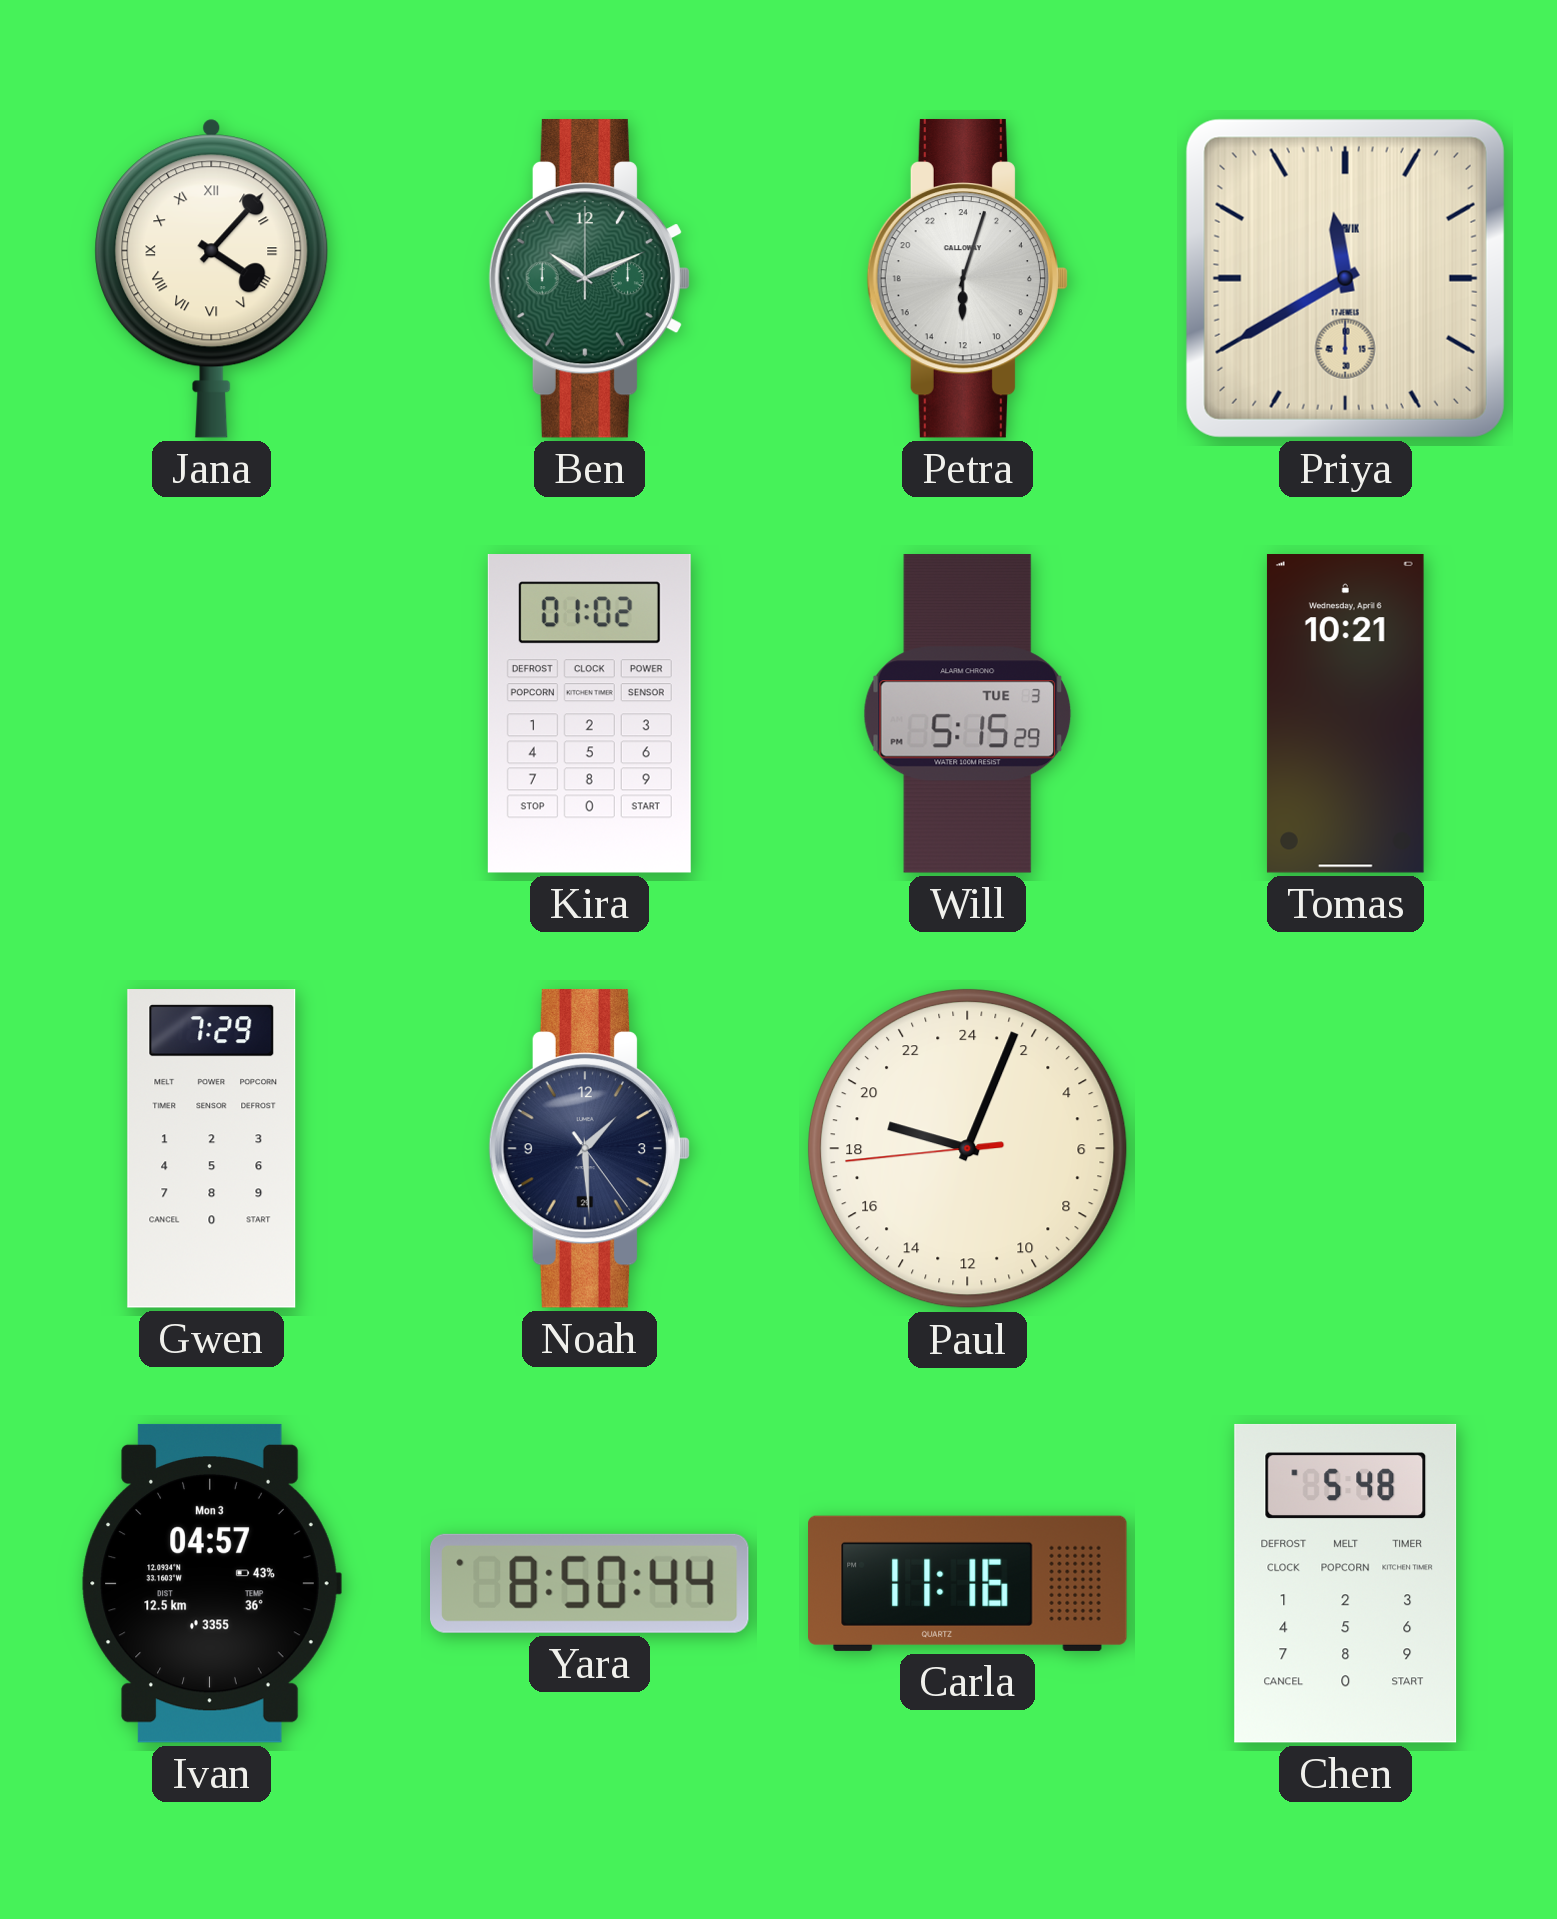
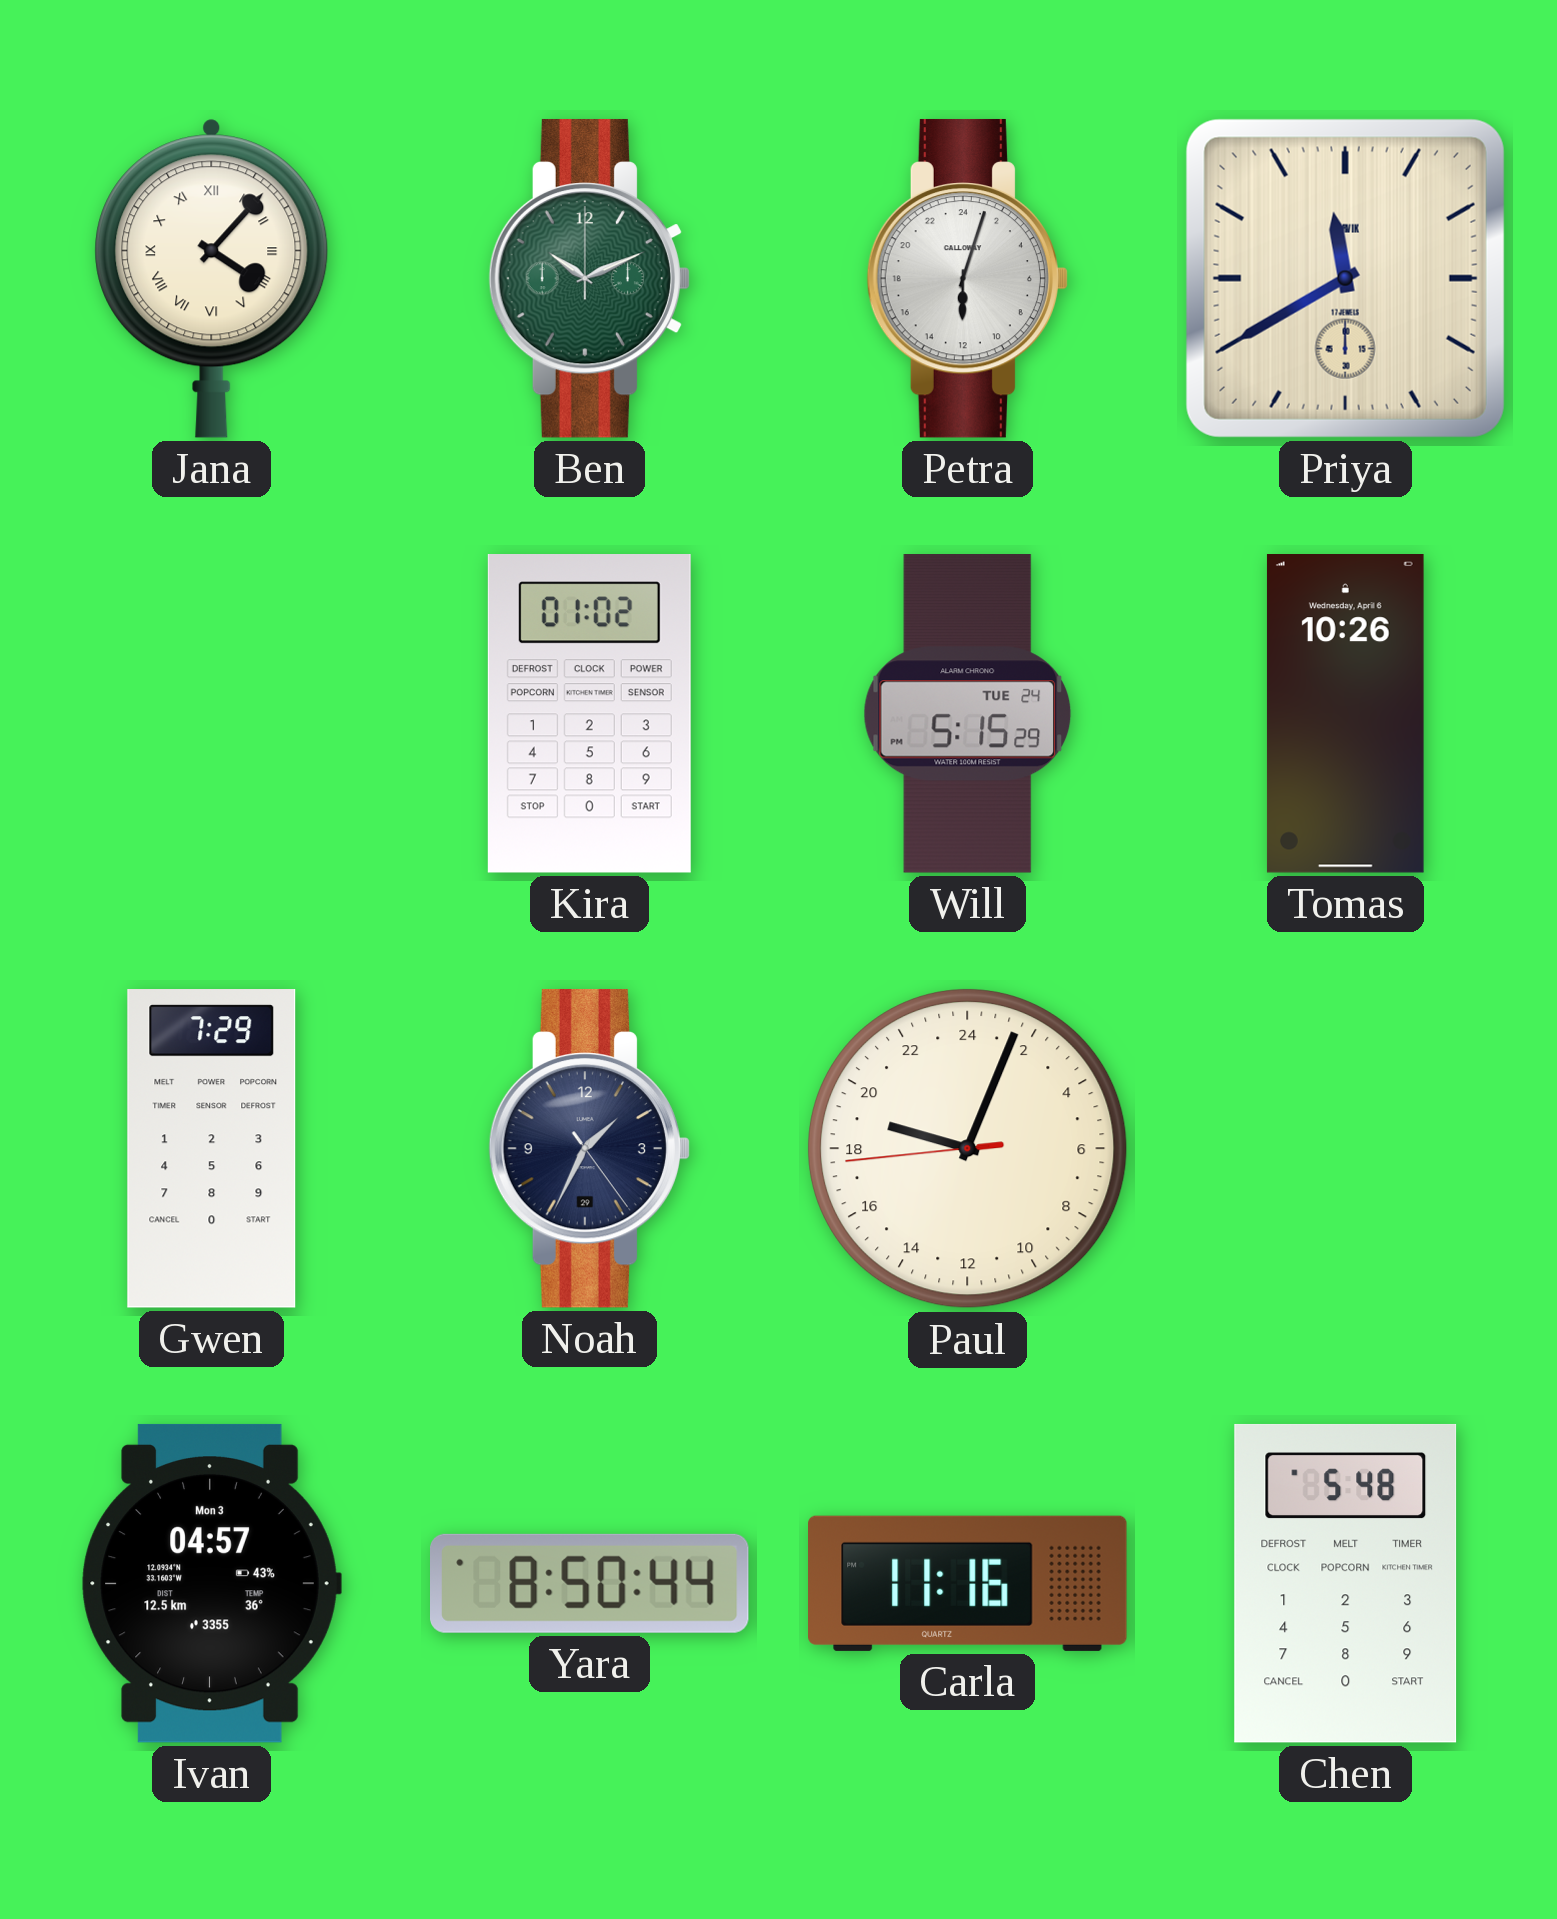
Will date: TUE 3 -> TUE 24
Tomas: 10:21 -> 10:26
Noah: 1:29 -> 1:34
